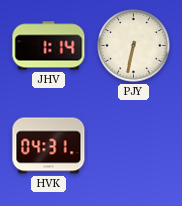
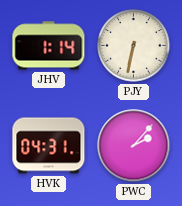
PWC: none -> 2:07
